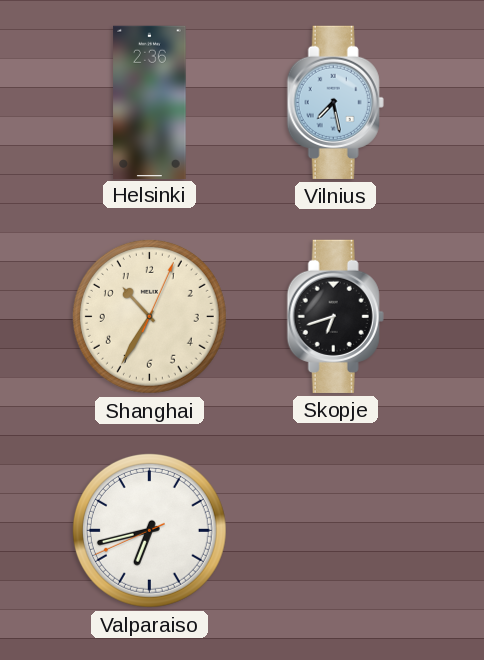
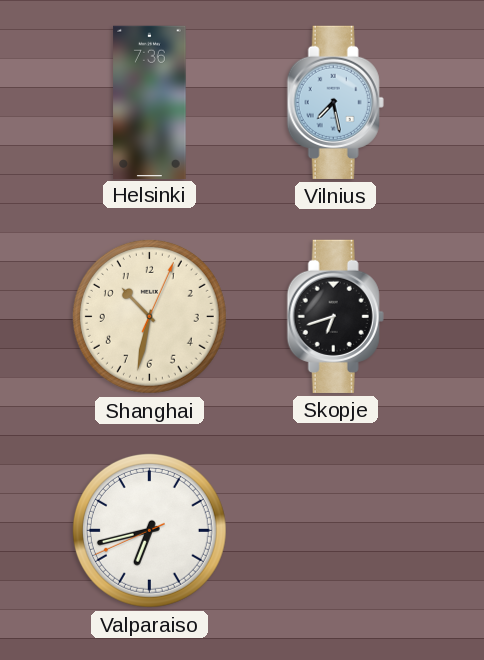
Helsinki: 2:36 -> 7:36
Shanghai: 10:35 -> 10:32
